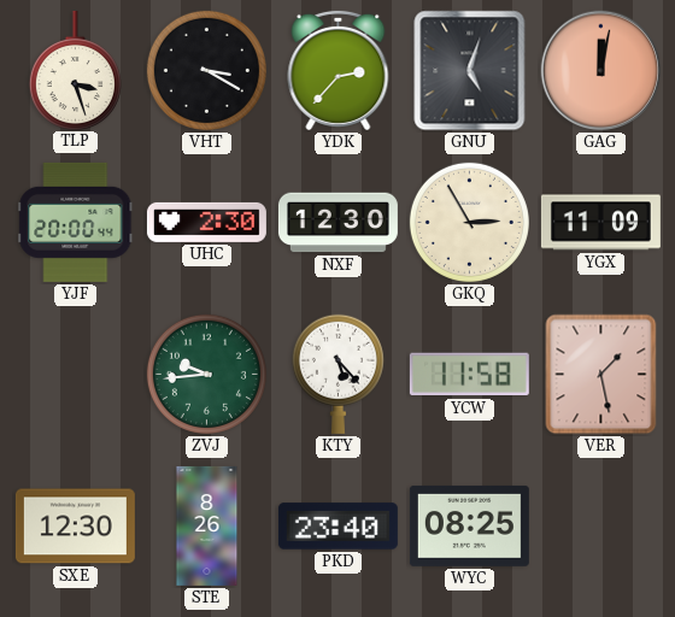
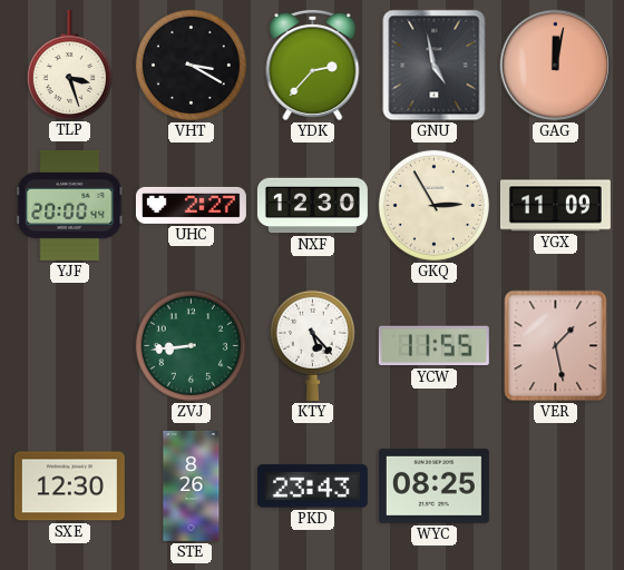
GNU: 5:03 -> 4:58
UHC: 2:30 -> 2:27
ZVJ: 9:44 -> 8:44
YCW: 11:58 -> 11:55
PKD: 23:40 -> 23:43
